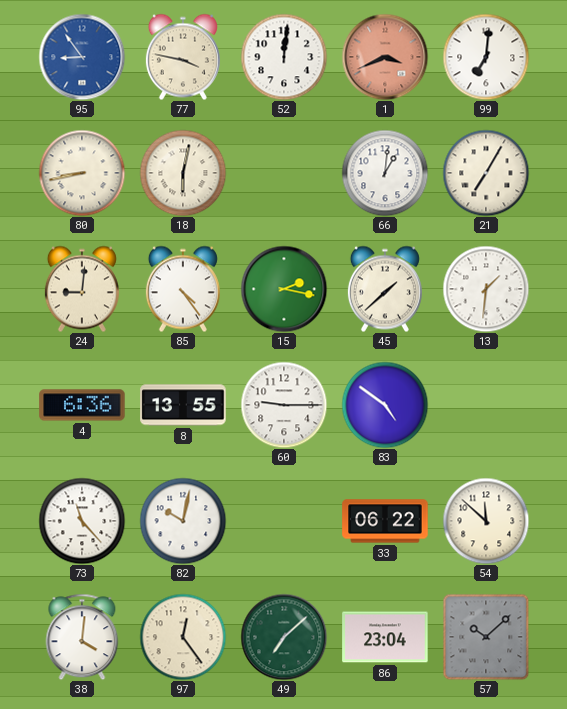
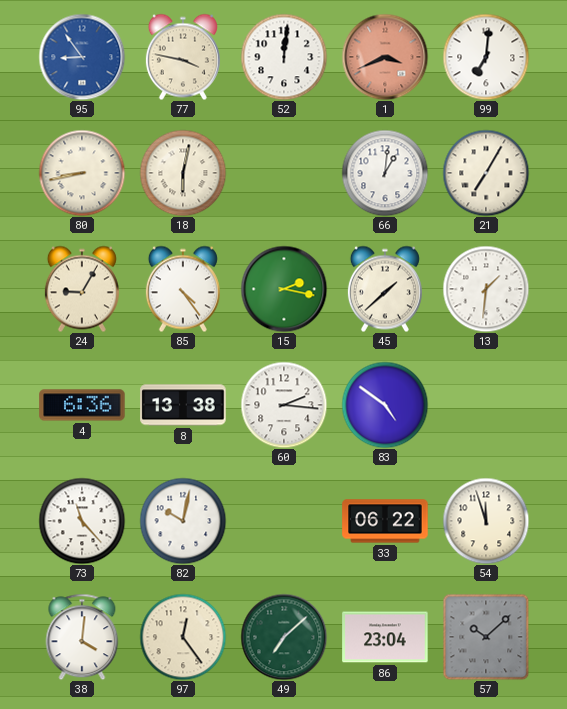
24: 9:01 -> 9:05
8: 13:55 -> 13:38
60: 9:15 -> 2:16
54: 11:52 -> 11:57
